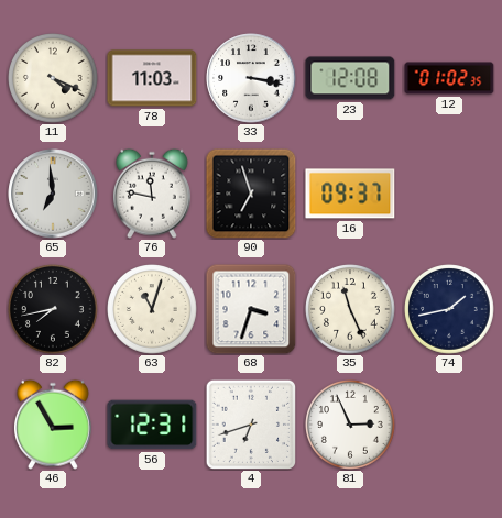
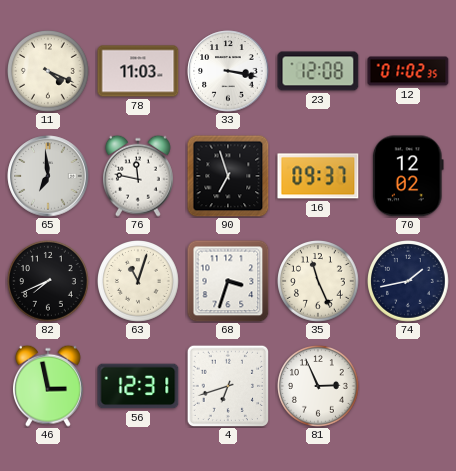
70: none -> 12:02
82: 7:43 -> 7:41
46: 2:55 -> 2:58
